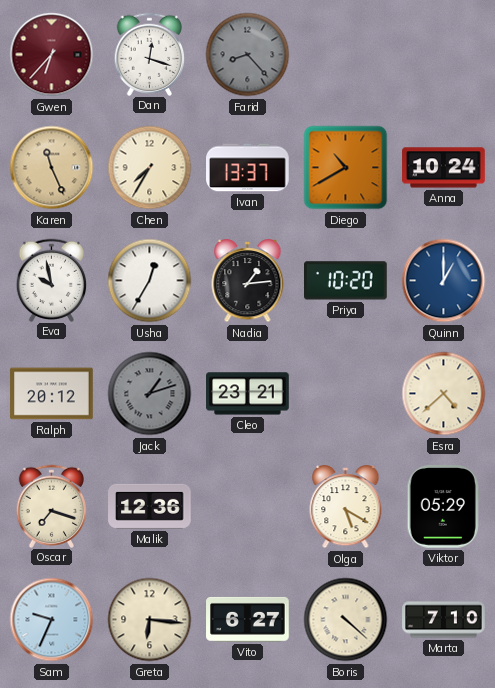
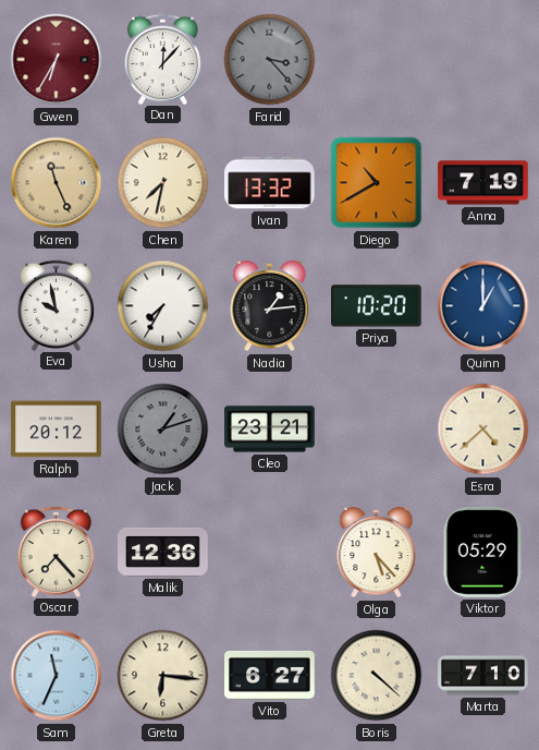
Gwen: 6:37 -> 6:35
Dan: 12:18 -> 12:07
Farid: 8:23 -> 3:23
Chen: 7:35 -> 7:32
Ivan: 13:37 -> 13:32
Anna: 10:24 -> 7:19
Usha: 12:35 -> 7:35
Oscar: 7:18 -> 7:23
Olga: 5:20 -> 5:23
Sam: 9:34 -> 11:34
